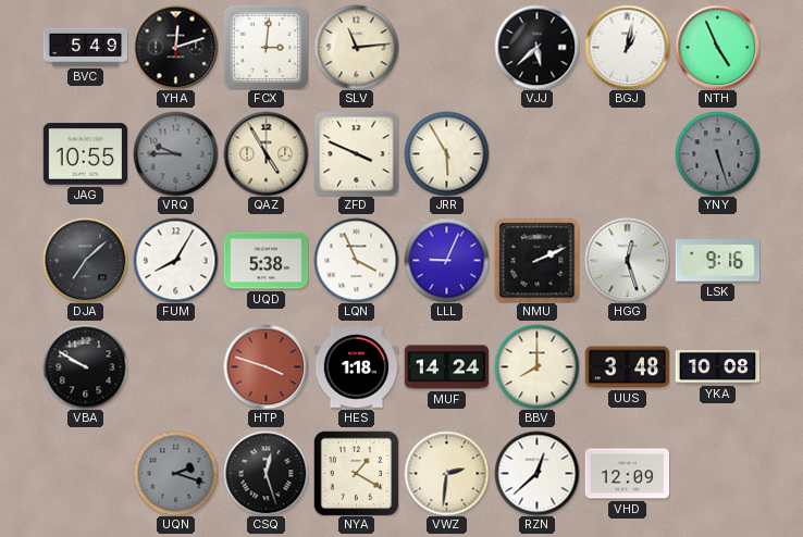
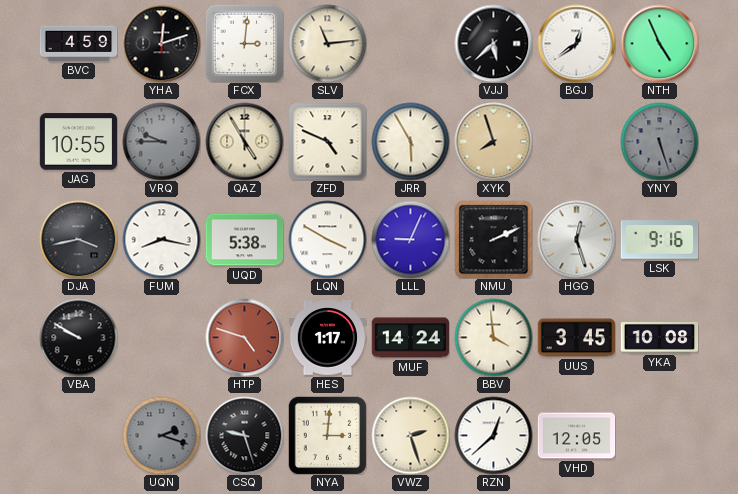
BVC: 5:49 -> 4:59
BGJ: 1:02 -> 12:39
ZFD: 3:49 -> 4:49
XYK: none -> 7:57
DJA: 7:08 -> 3:43
FUM: 8:05 -> 8:17
LQN: 3:56 -> 3:50
HTP: 3:48 -> 4:48
HES: 1:18 -> 1:17
BBV: 8:00 -> 3:59
UUS: 3:48 -> 3:45
CSQ: 12:27 -> 9:27
NYA: 1:20 -> 3:01
VWZ: 2:31 -> 2:27
VHD: 12:09 -> 12:05
